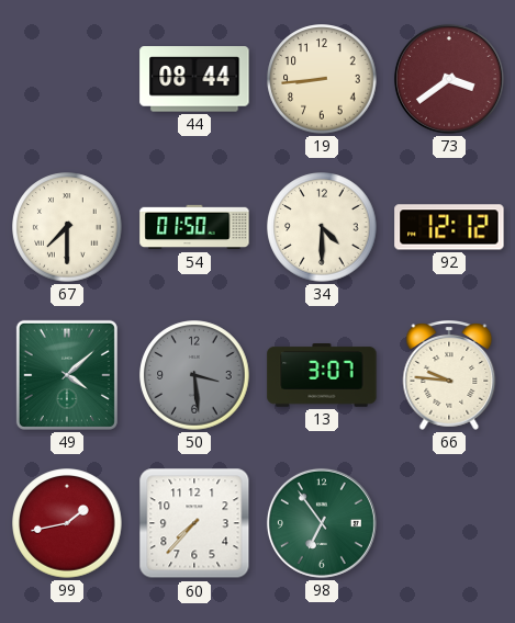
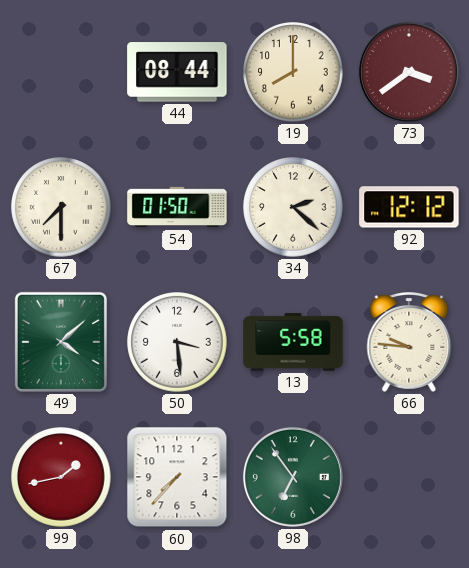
19: 8:44 -> 8:00
34: 4:30 -> 2:22
50 dial: grey -> white
13: 3:07 -> 5:58
